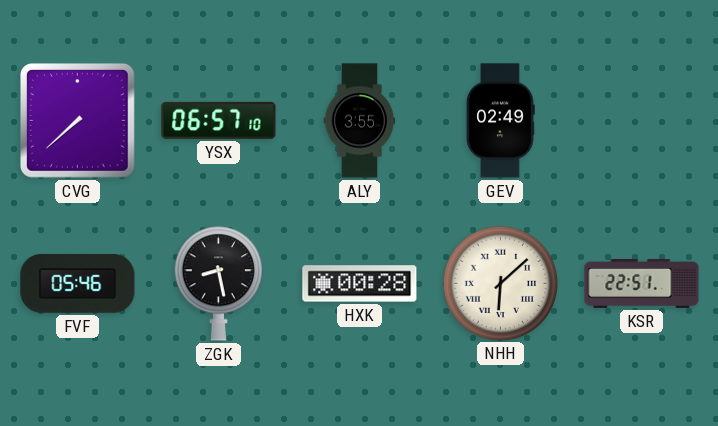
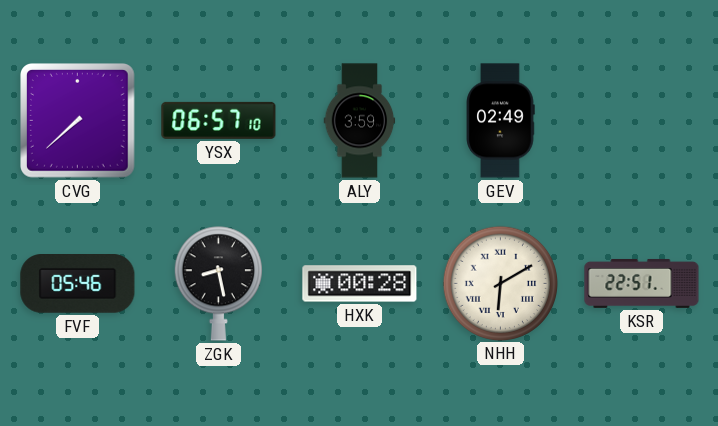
ALY: 3:55 -> 3:59
NHH: 6:08 -> 6:10
